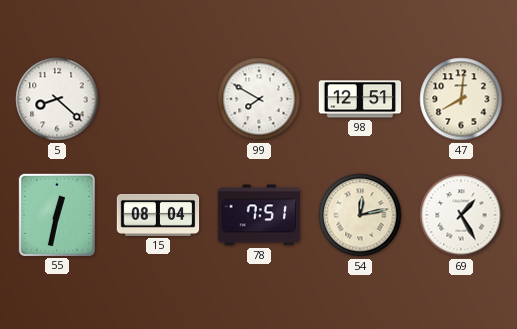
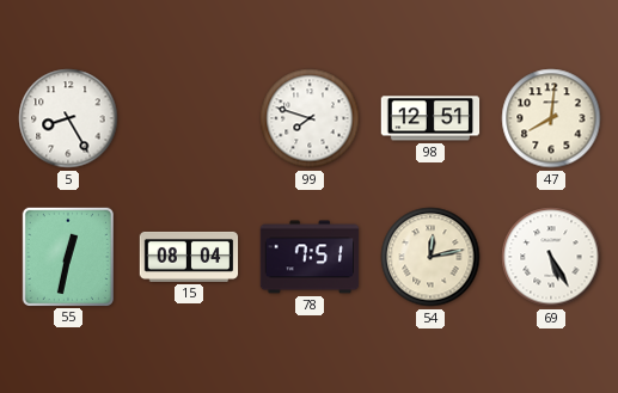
5: 8:22 -> 8:25
99: 7:50 -> 7:48
69: 1:25 -> 5:25
